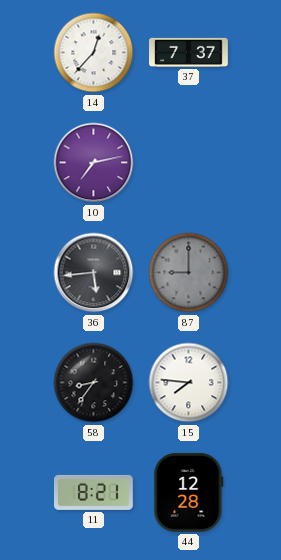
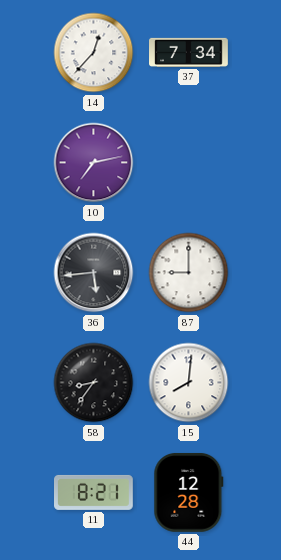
37: 7:37 -> 7:34
87 dial: grey -> white
15: 7:46 -> 8:01
